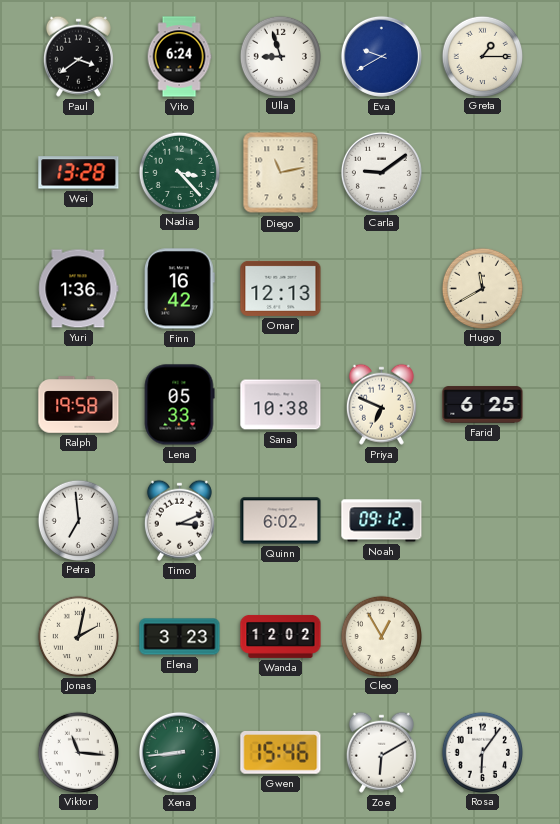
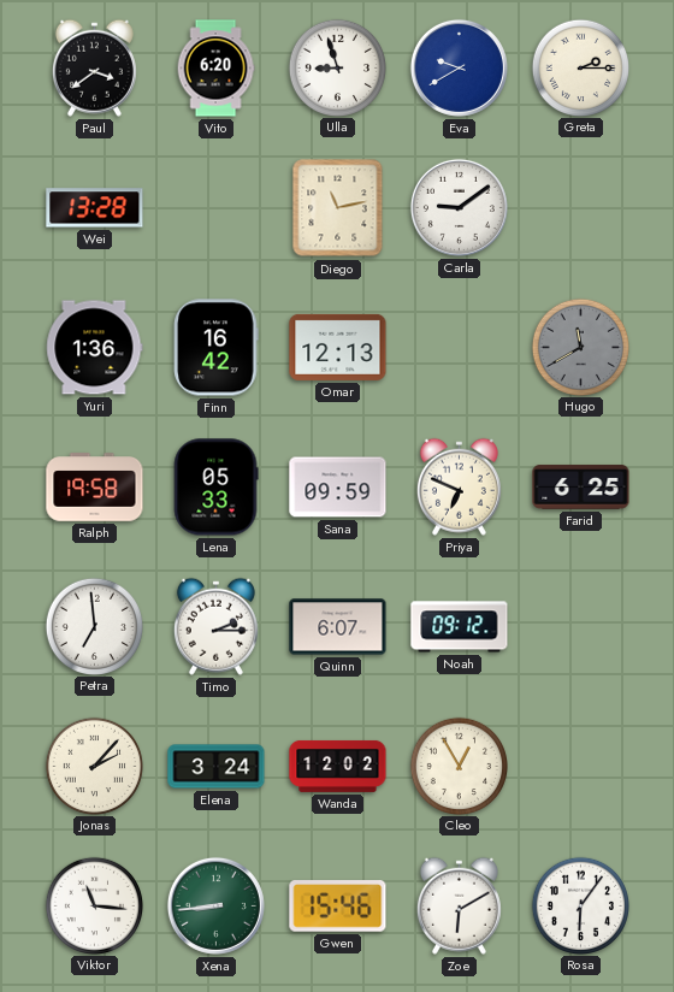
Vito: 6:24 -> 6:20
Greta: 1:15 -> 2:15
Nadia: 3:23 -> none
Hugo dial: cream -> grey
Sana: 10:38 -> 09:59
Timo: 3:11 -> 2:15
Quinn: 6:02 -> 6:07
Jonas: 2:02 -> 2:07
Elena: 3:23 -> 3:24
